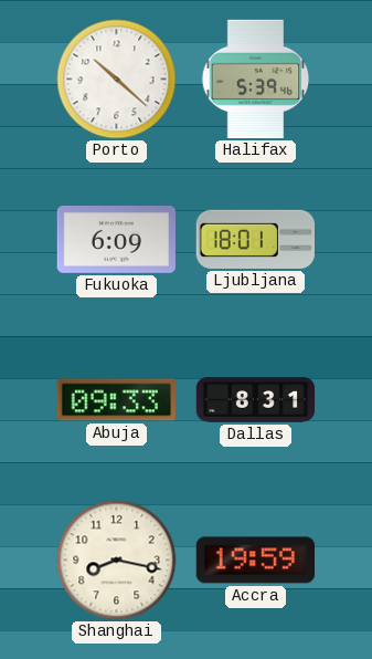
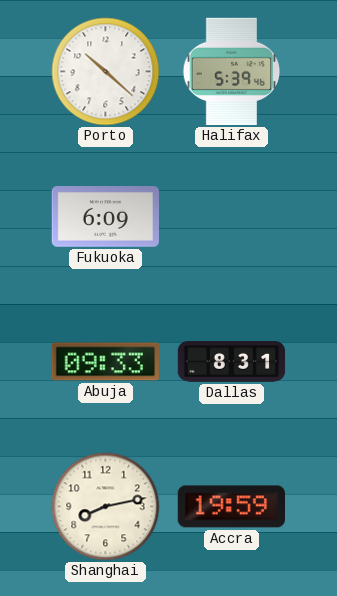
Ljubljana: 18:01 -> none
Shanghai: 8:17 -> 8:13
